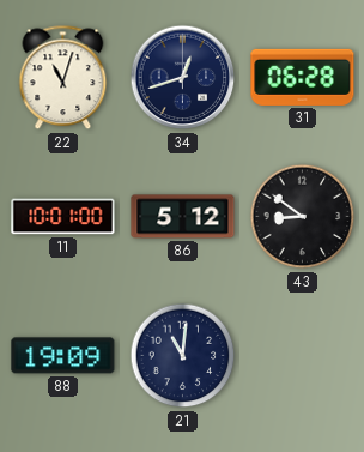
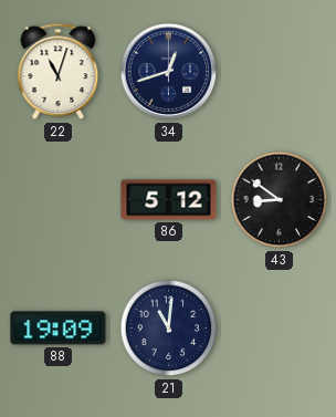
31: 06:28 -> none
11: 10:01 -> none
